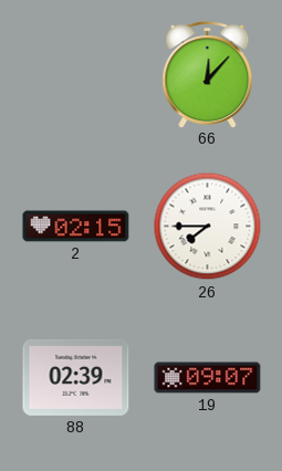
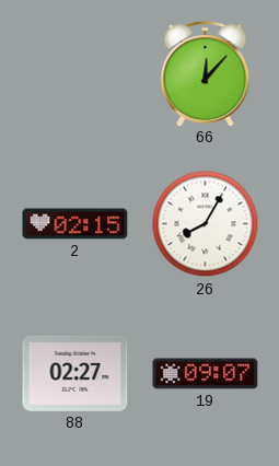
26: 7:45 -> 8:05
88: 02:39 -> 02:27
